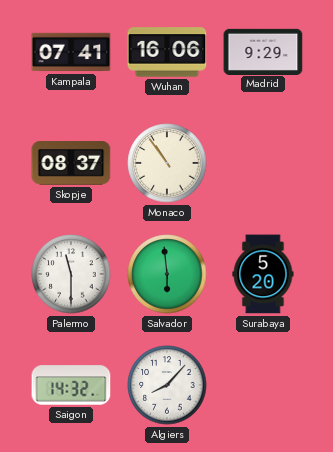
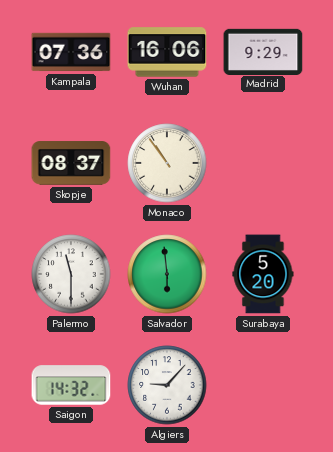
Kampala: 07:41 -> 07:36
Algiers: 8:07 -> 9:07
